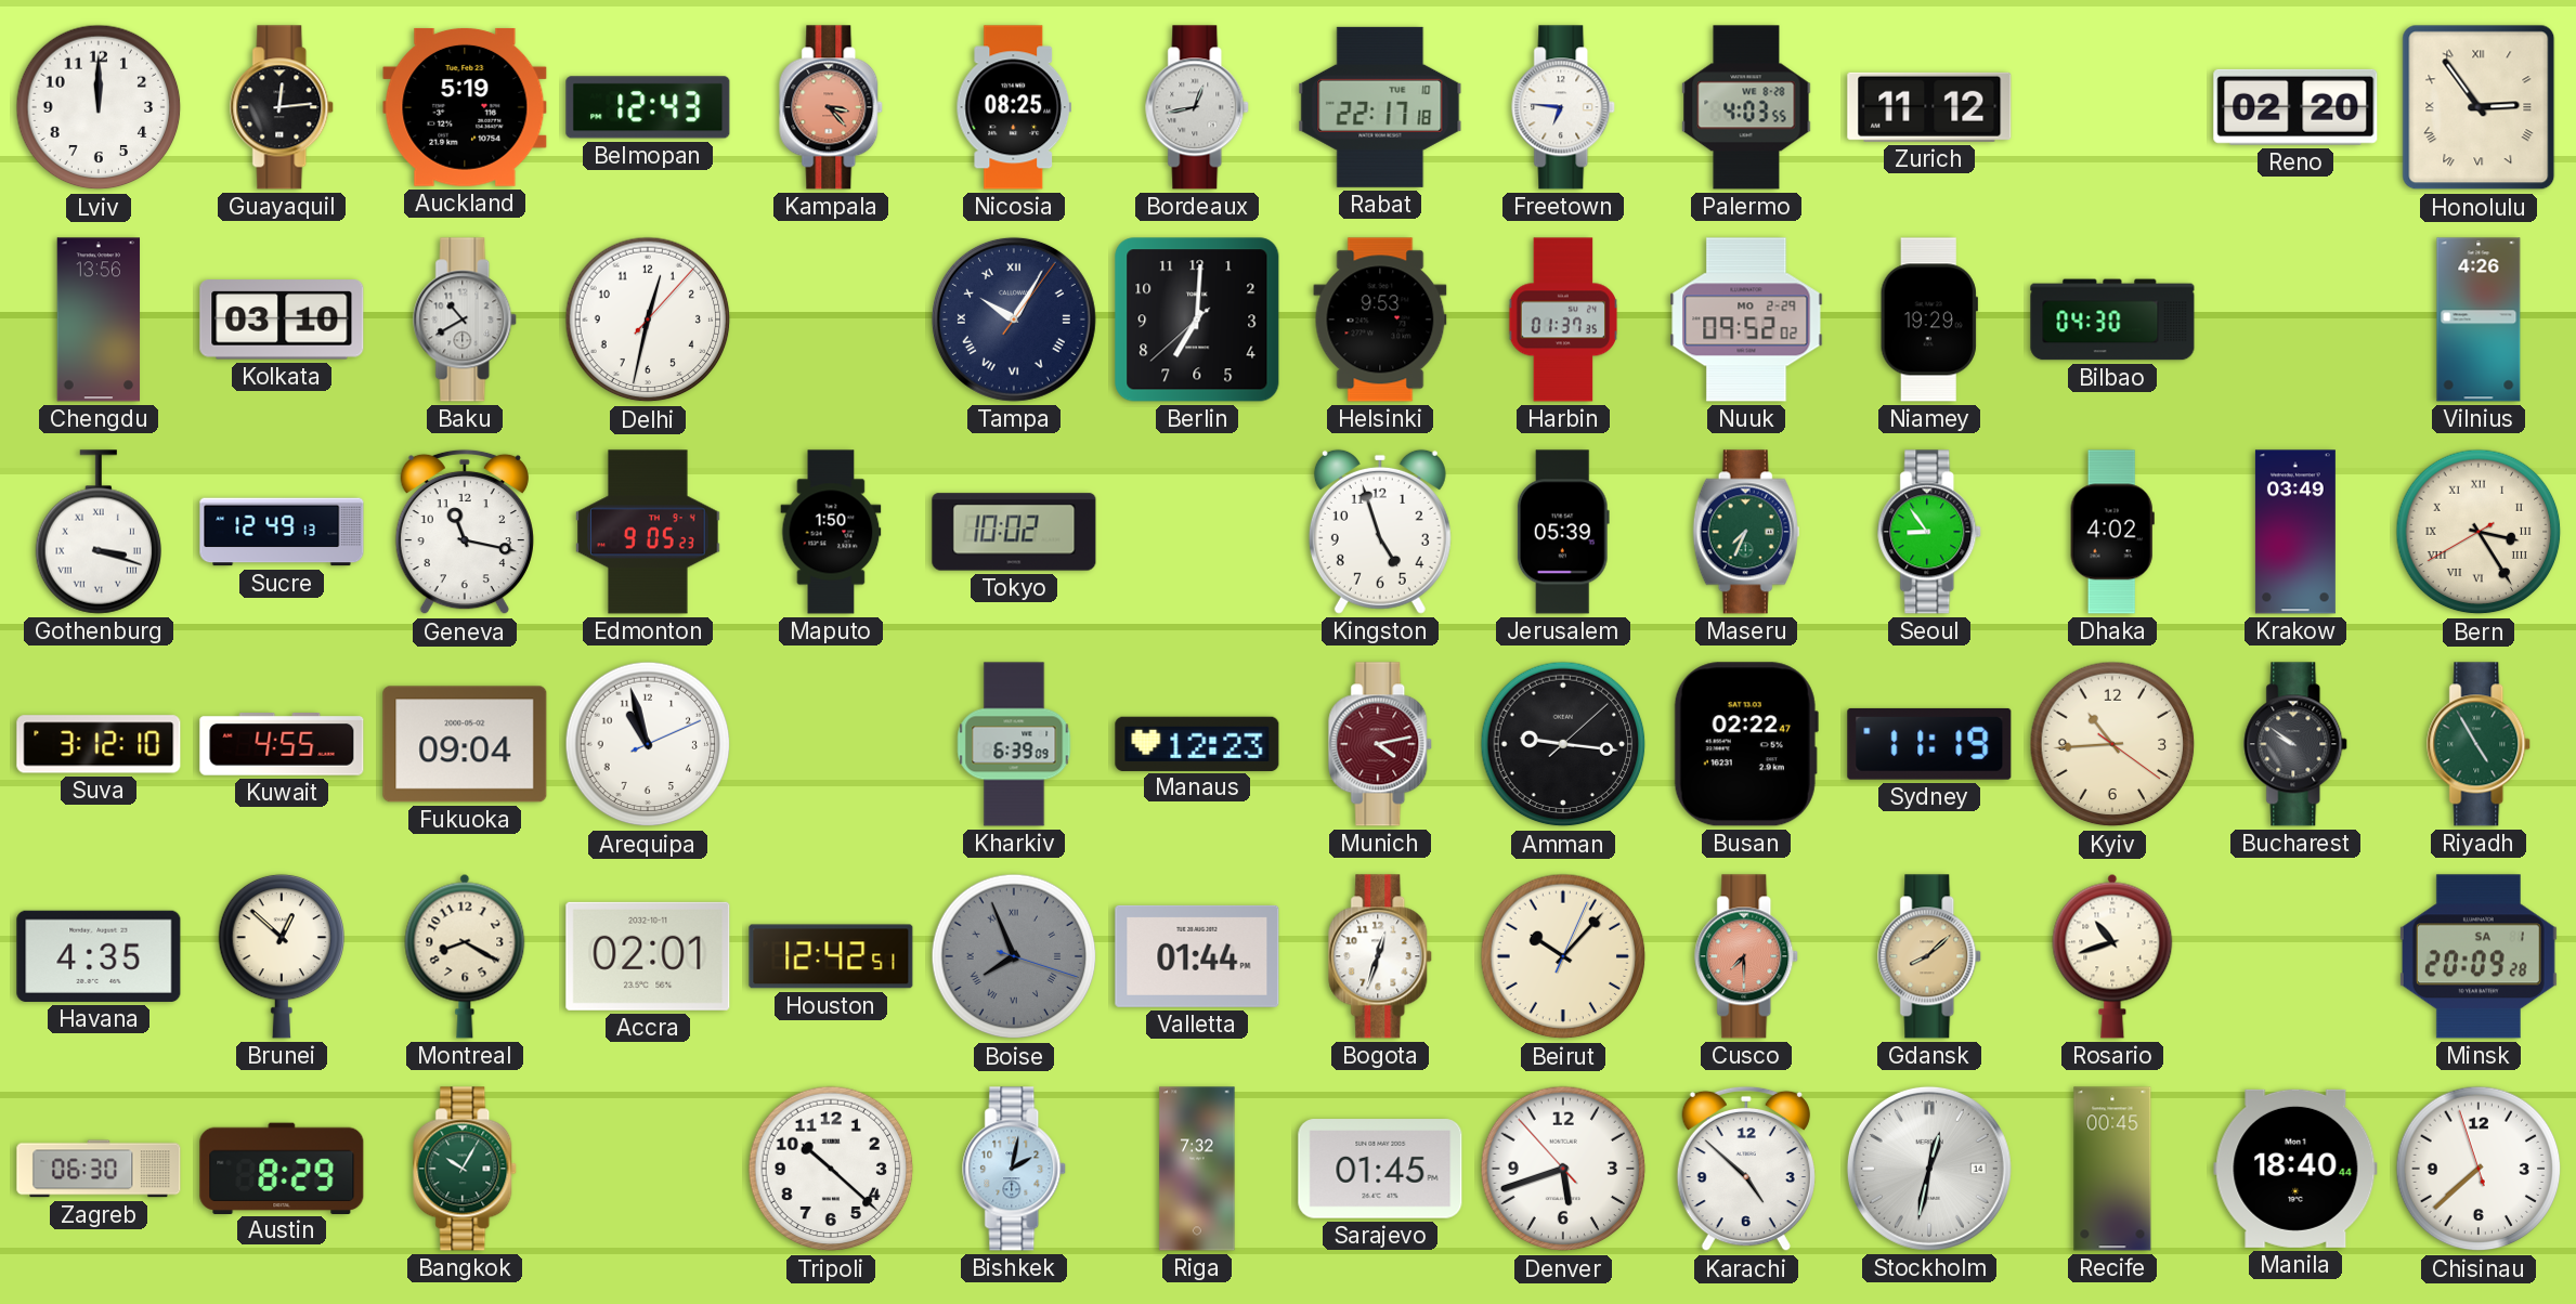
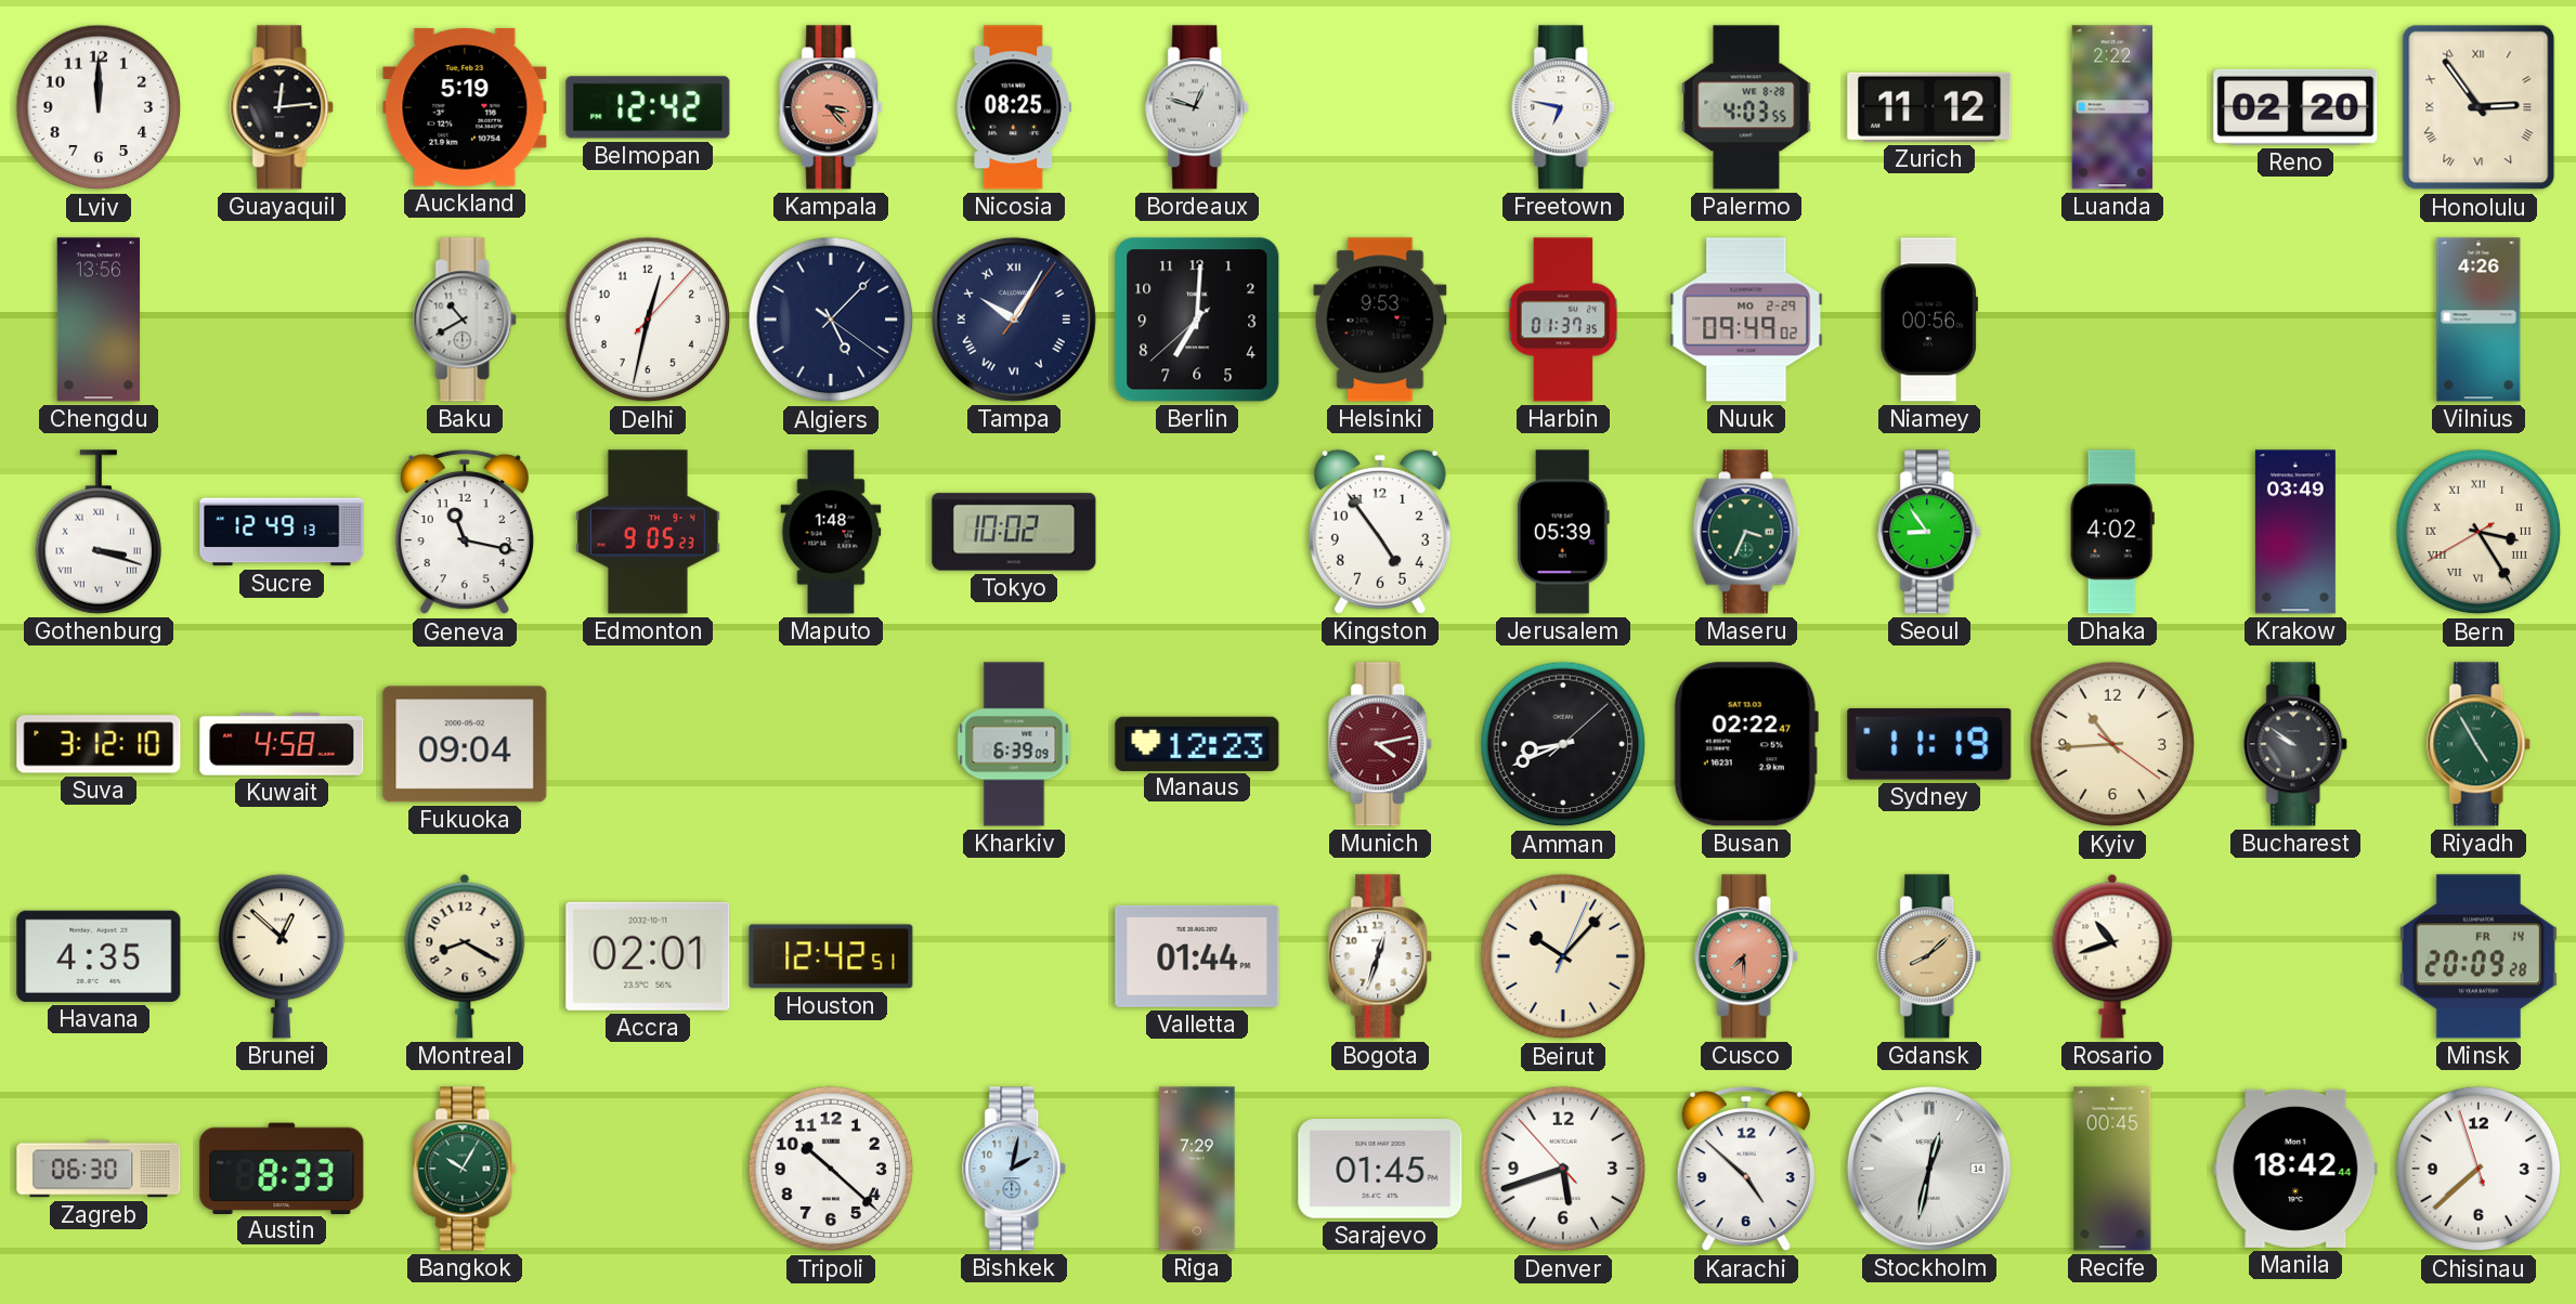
Belmopan: 12:43 -> 12:42
Bordeaux: 12:43 -> 12:48
Rabat: 22:17 -> none
Freetown: 6:46 -> 6:47
Luanda: none -> 2:22
Kolkata: 03:10 -> none
Algiers: none -> 5:07
Nuuk: 09:52 -> 09:49
Niamey: 19:29 -> 00:56
Bilbao: 04:30 -> none
Maputo: 1:50 -> 1:48
Kingston: 4:57 -> 4:54
Maseru: 7:34 -> 3:34
Kuwait: 4:55 -> 4:58
Arequipa: 10:57 -> none
Amman: 9:16 -> 8:41
Boise: 7:56 -> none
Minsk date: SA 1 -> FR 14
Austin: 8:29 -> 8:33
Riga: 7:32 -> 7:29
Manila: 18:40 -> 18:42
